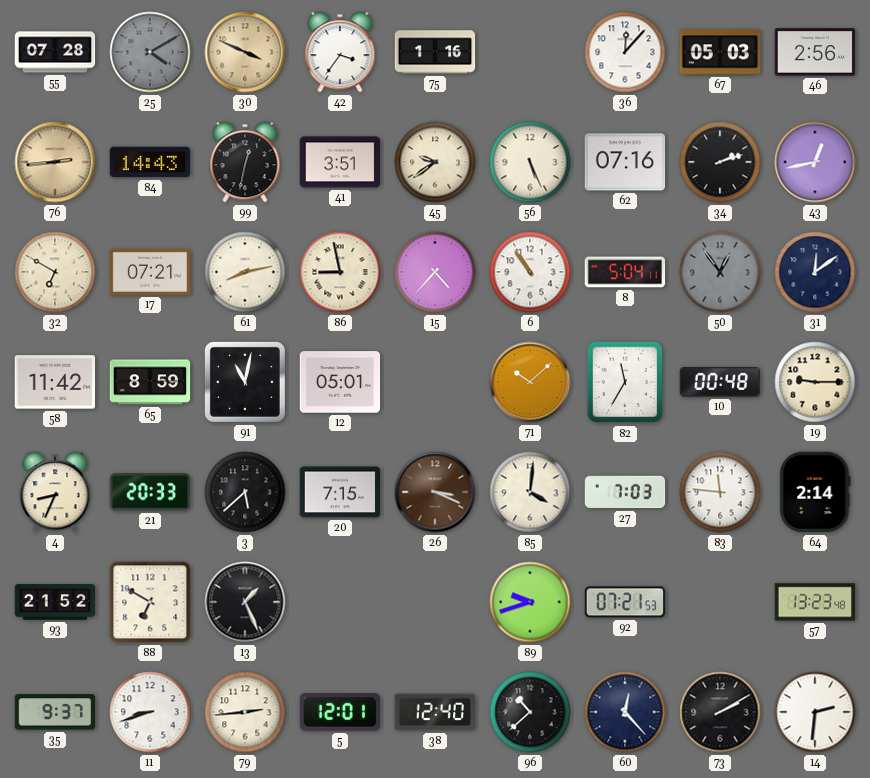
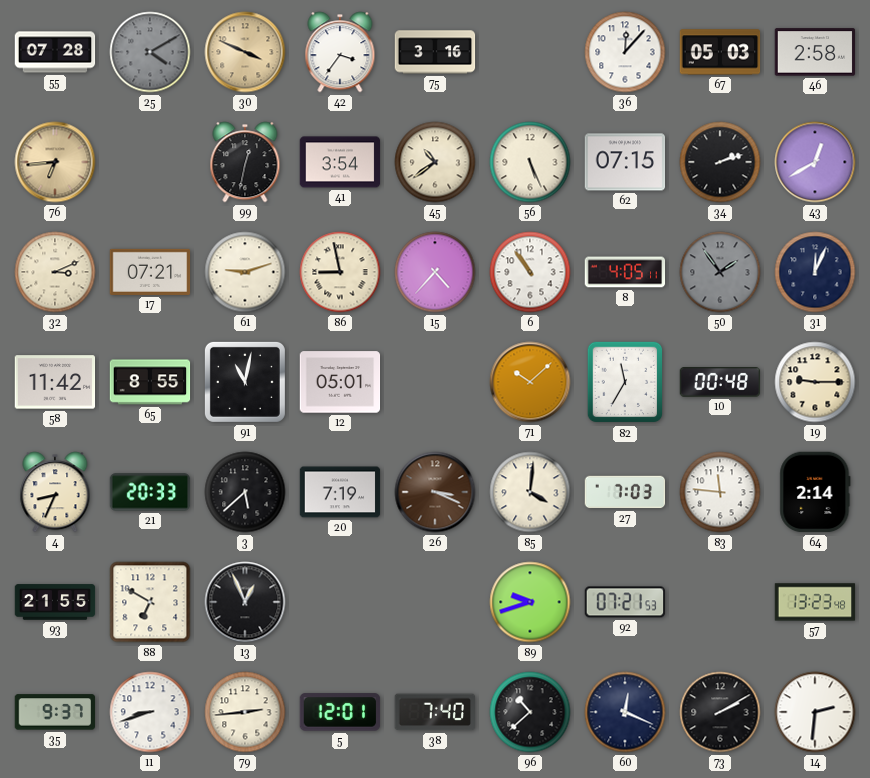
75: 1:16 -> 3:16
46: 2:56 -> 2:58
76: 2:44 -> 6:44
84: 14:43 -> none
41: 3:51 -> 3:54
45: 9:39 -> 10:39
62: 07:16 -> 07:15
43: 12:43 -> 12:40
32: 6:50 -> 3:11
61: 8:13 -> 9:12
8: 5:04 -> 4:05
50: 12:54 -> 1:54
31: 12:09 -> 12:04
65: 8:59 -> 8:55
20: 7:15 -> 7:19
93: 21:52 -> 21:55
13: 1:26 -> 12:56
38: 12:40 -> 7:40
60: 12:23 -> 12:19
